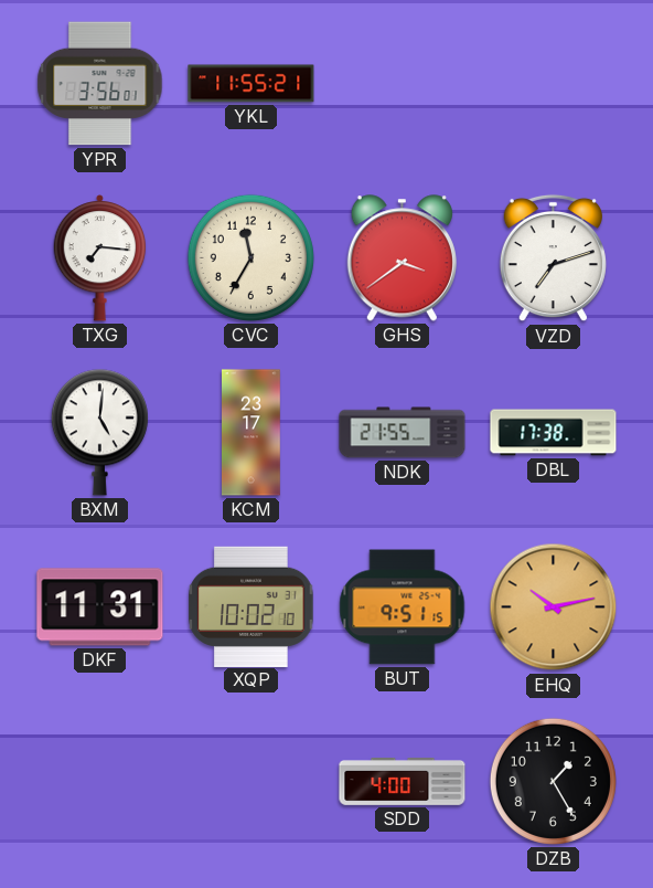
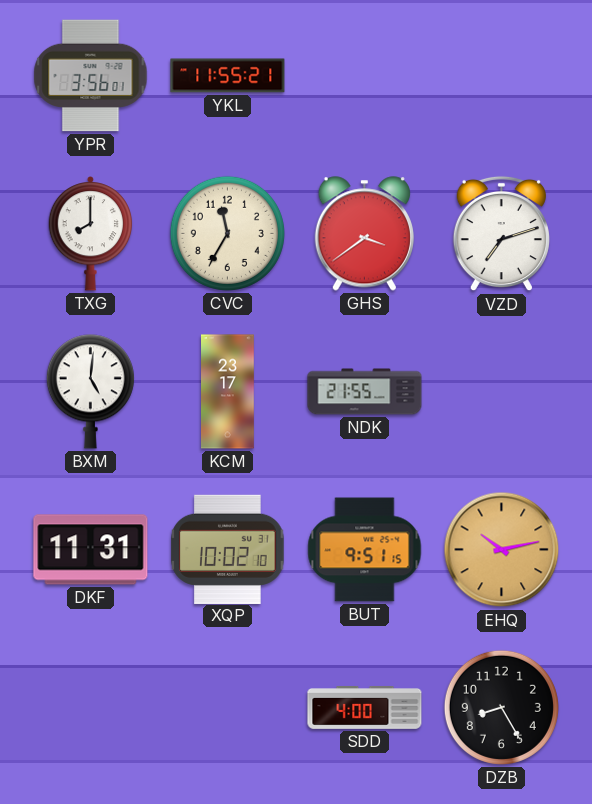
TXG: 7:16 -> 8:00
DBL: 17:38 -> none
DZB: 1:25 -> 8:25
